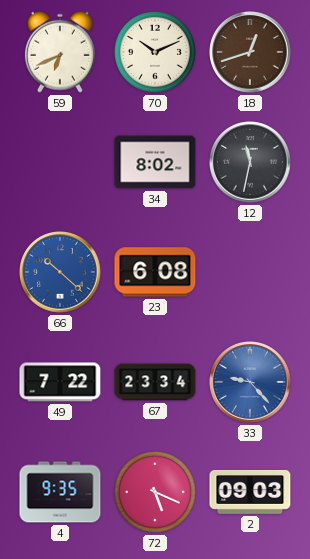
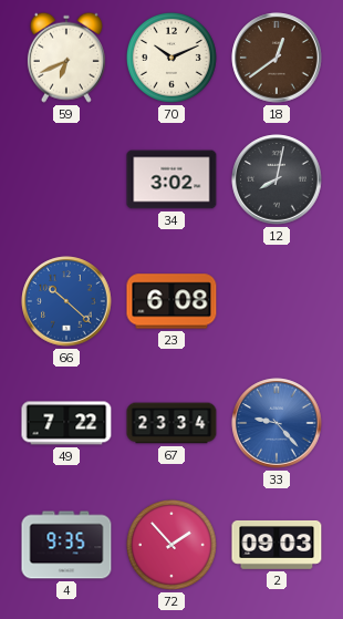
18: 12:42 -> 12:39
34: 8:02 -> 3:02
12: 11:32 -> 8:02
72: 5:19 -> 1:53
